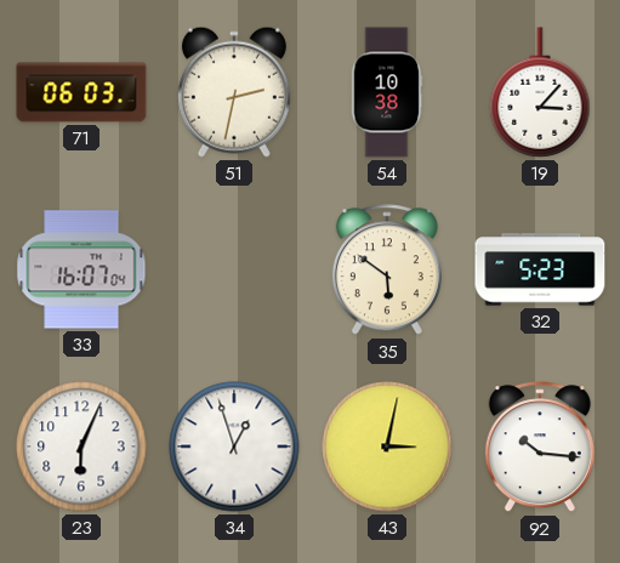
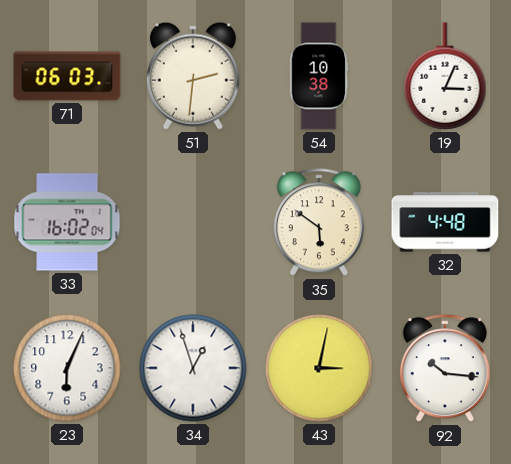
51: 2:32 -> 2:31
19: 3:07 -> 3:04
33: 16:07 -> 16:02
32: 5:23 -> 4:48
